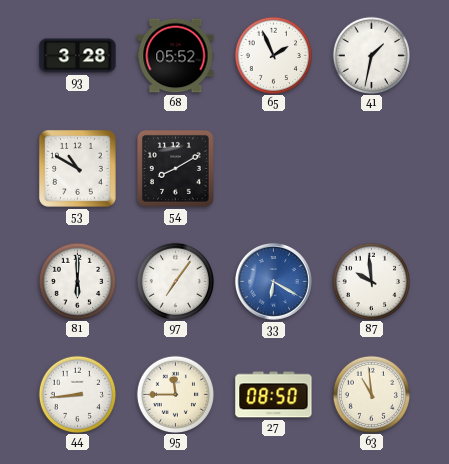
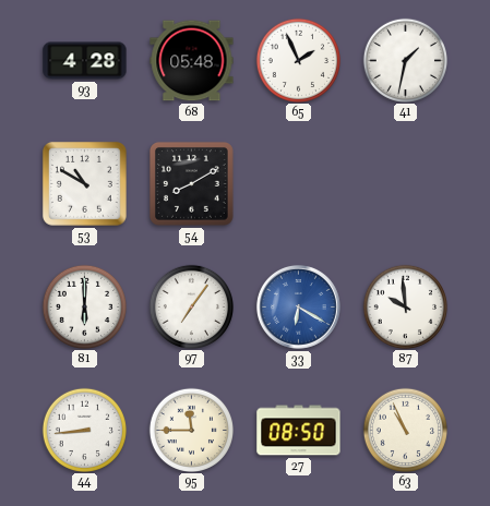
93: 3:28 -> 4:28
68: 05:52 -> 05:48
63: 10:59 -> 10:56
